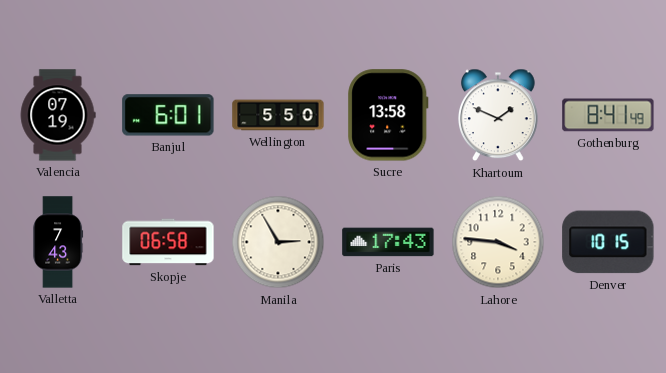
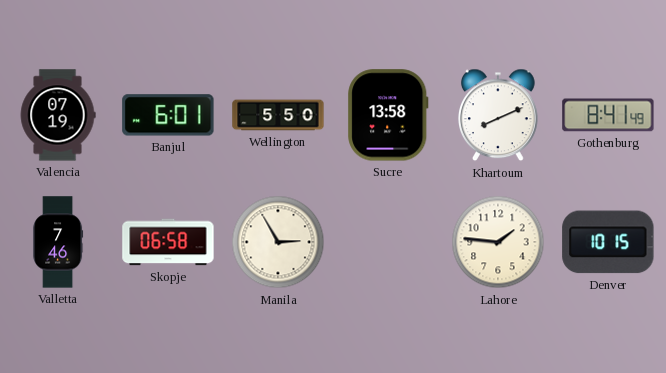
Khartoum: 1:49 -> 8:11
Valletta: 7:43 -> 7:46
Paris: 17:43 -> none
Lahore: 3:46 -> 1:46
